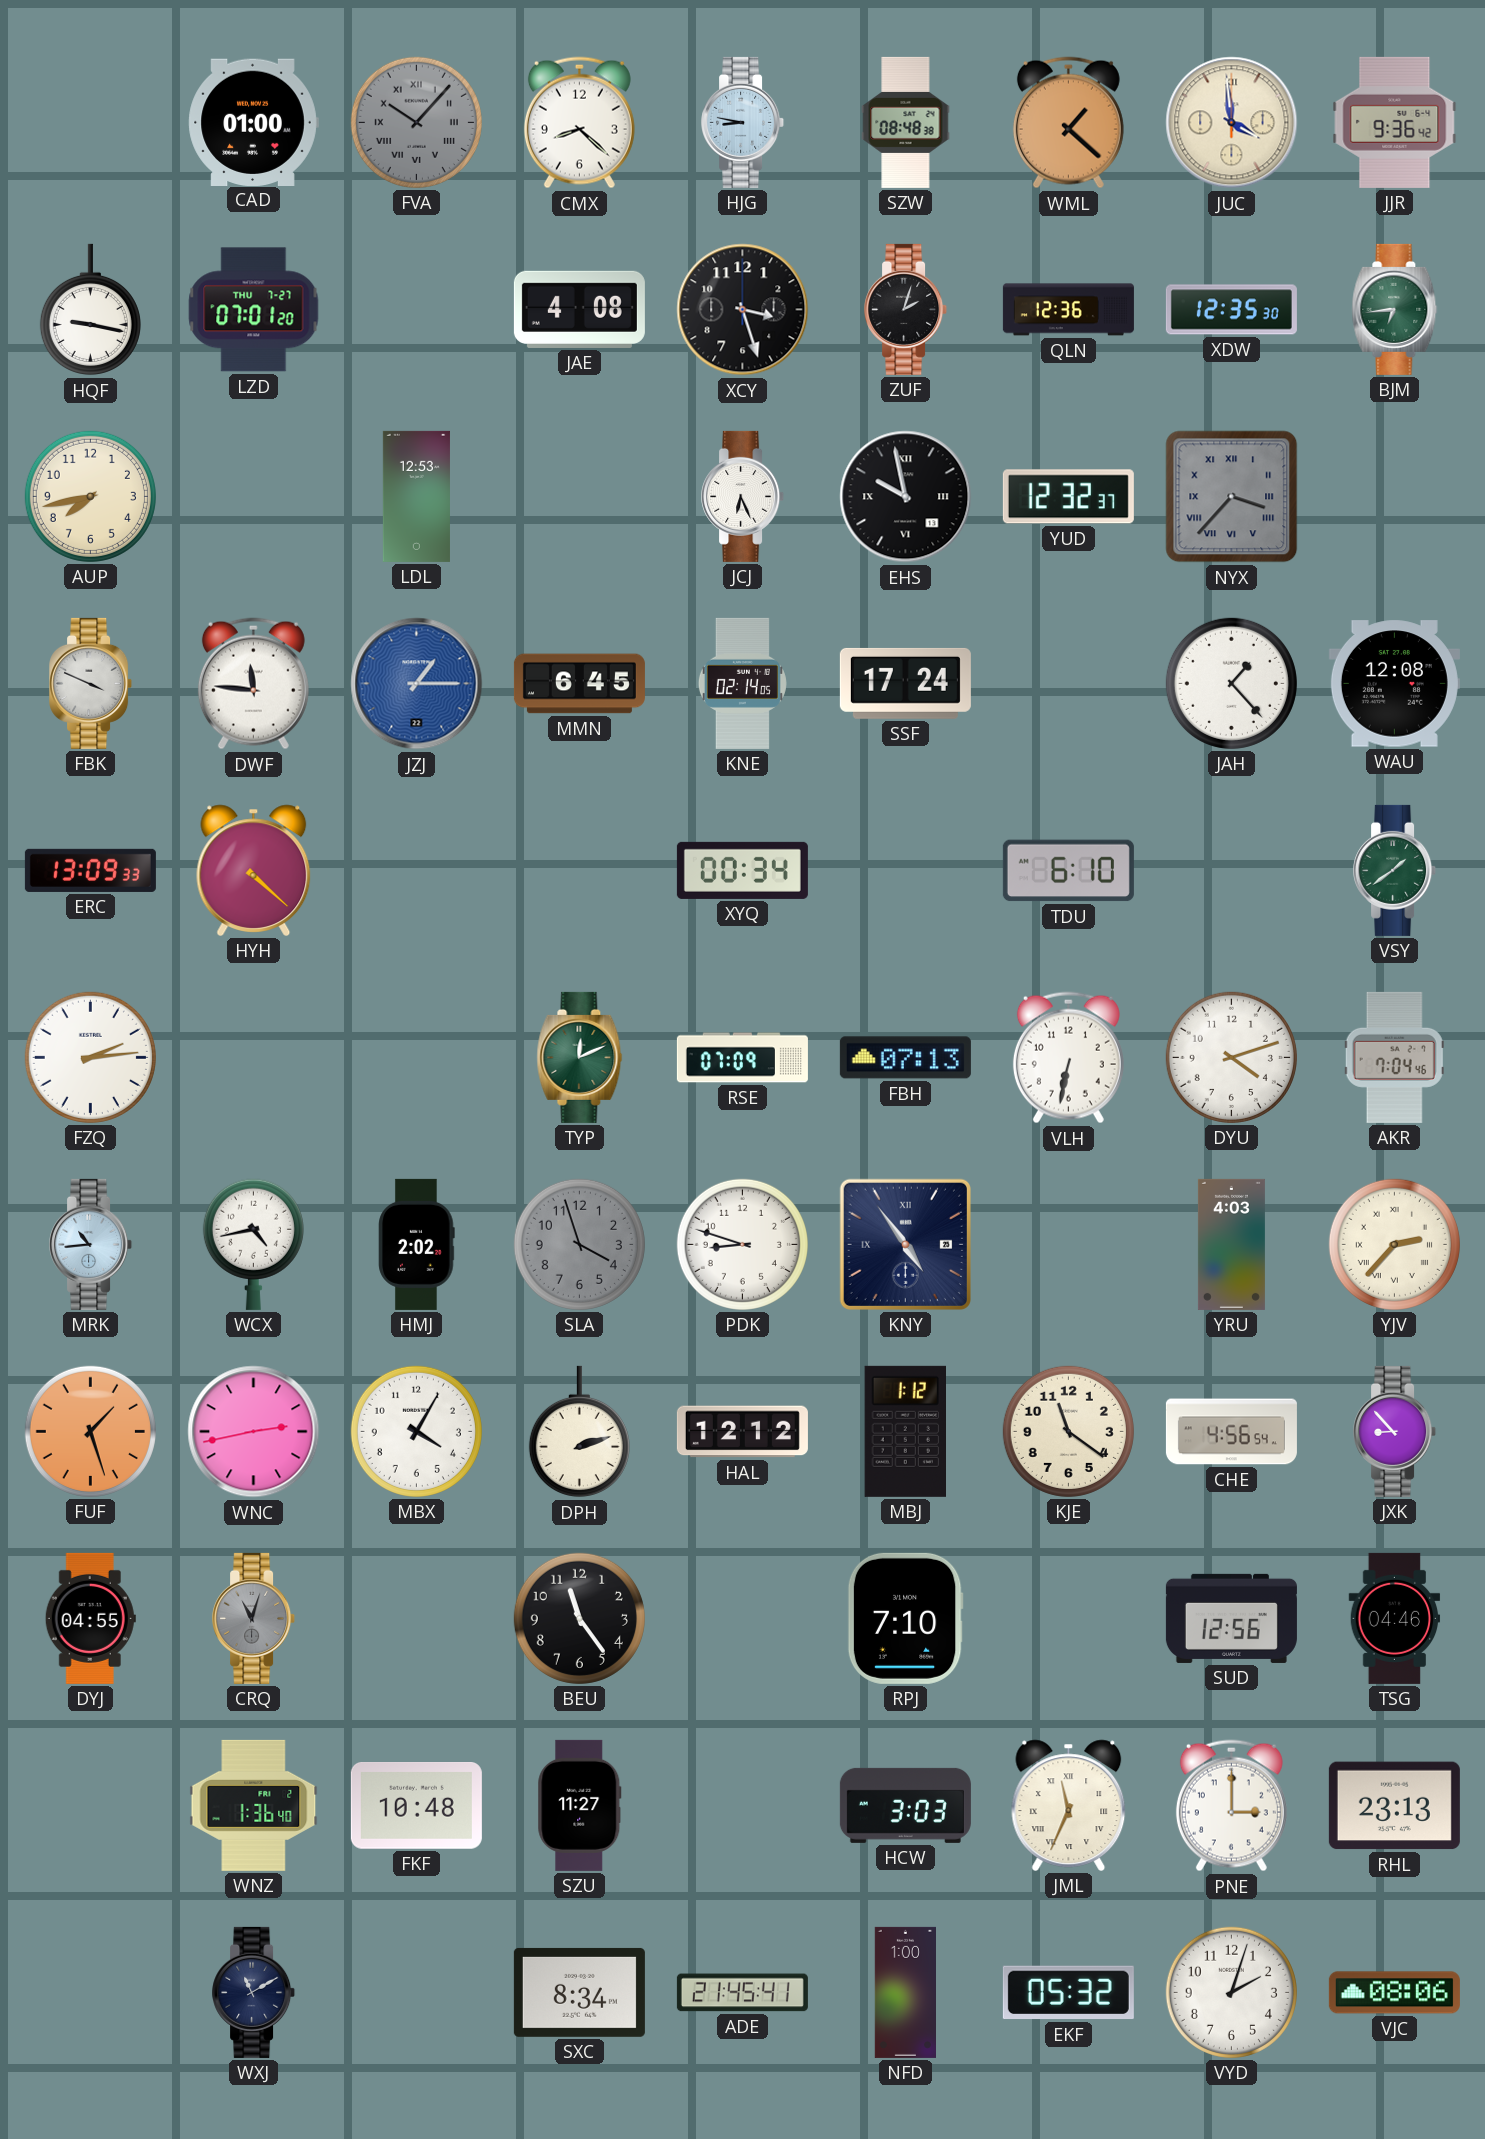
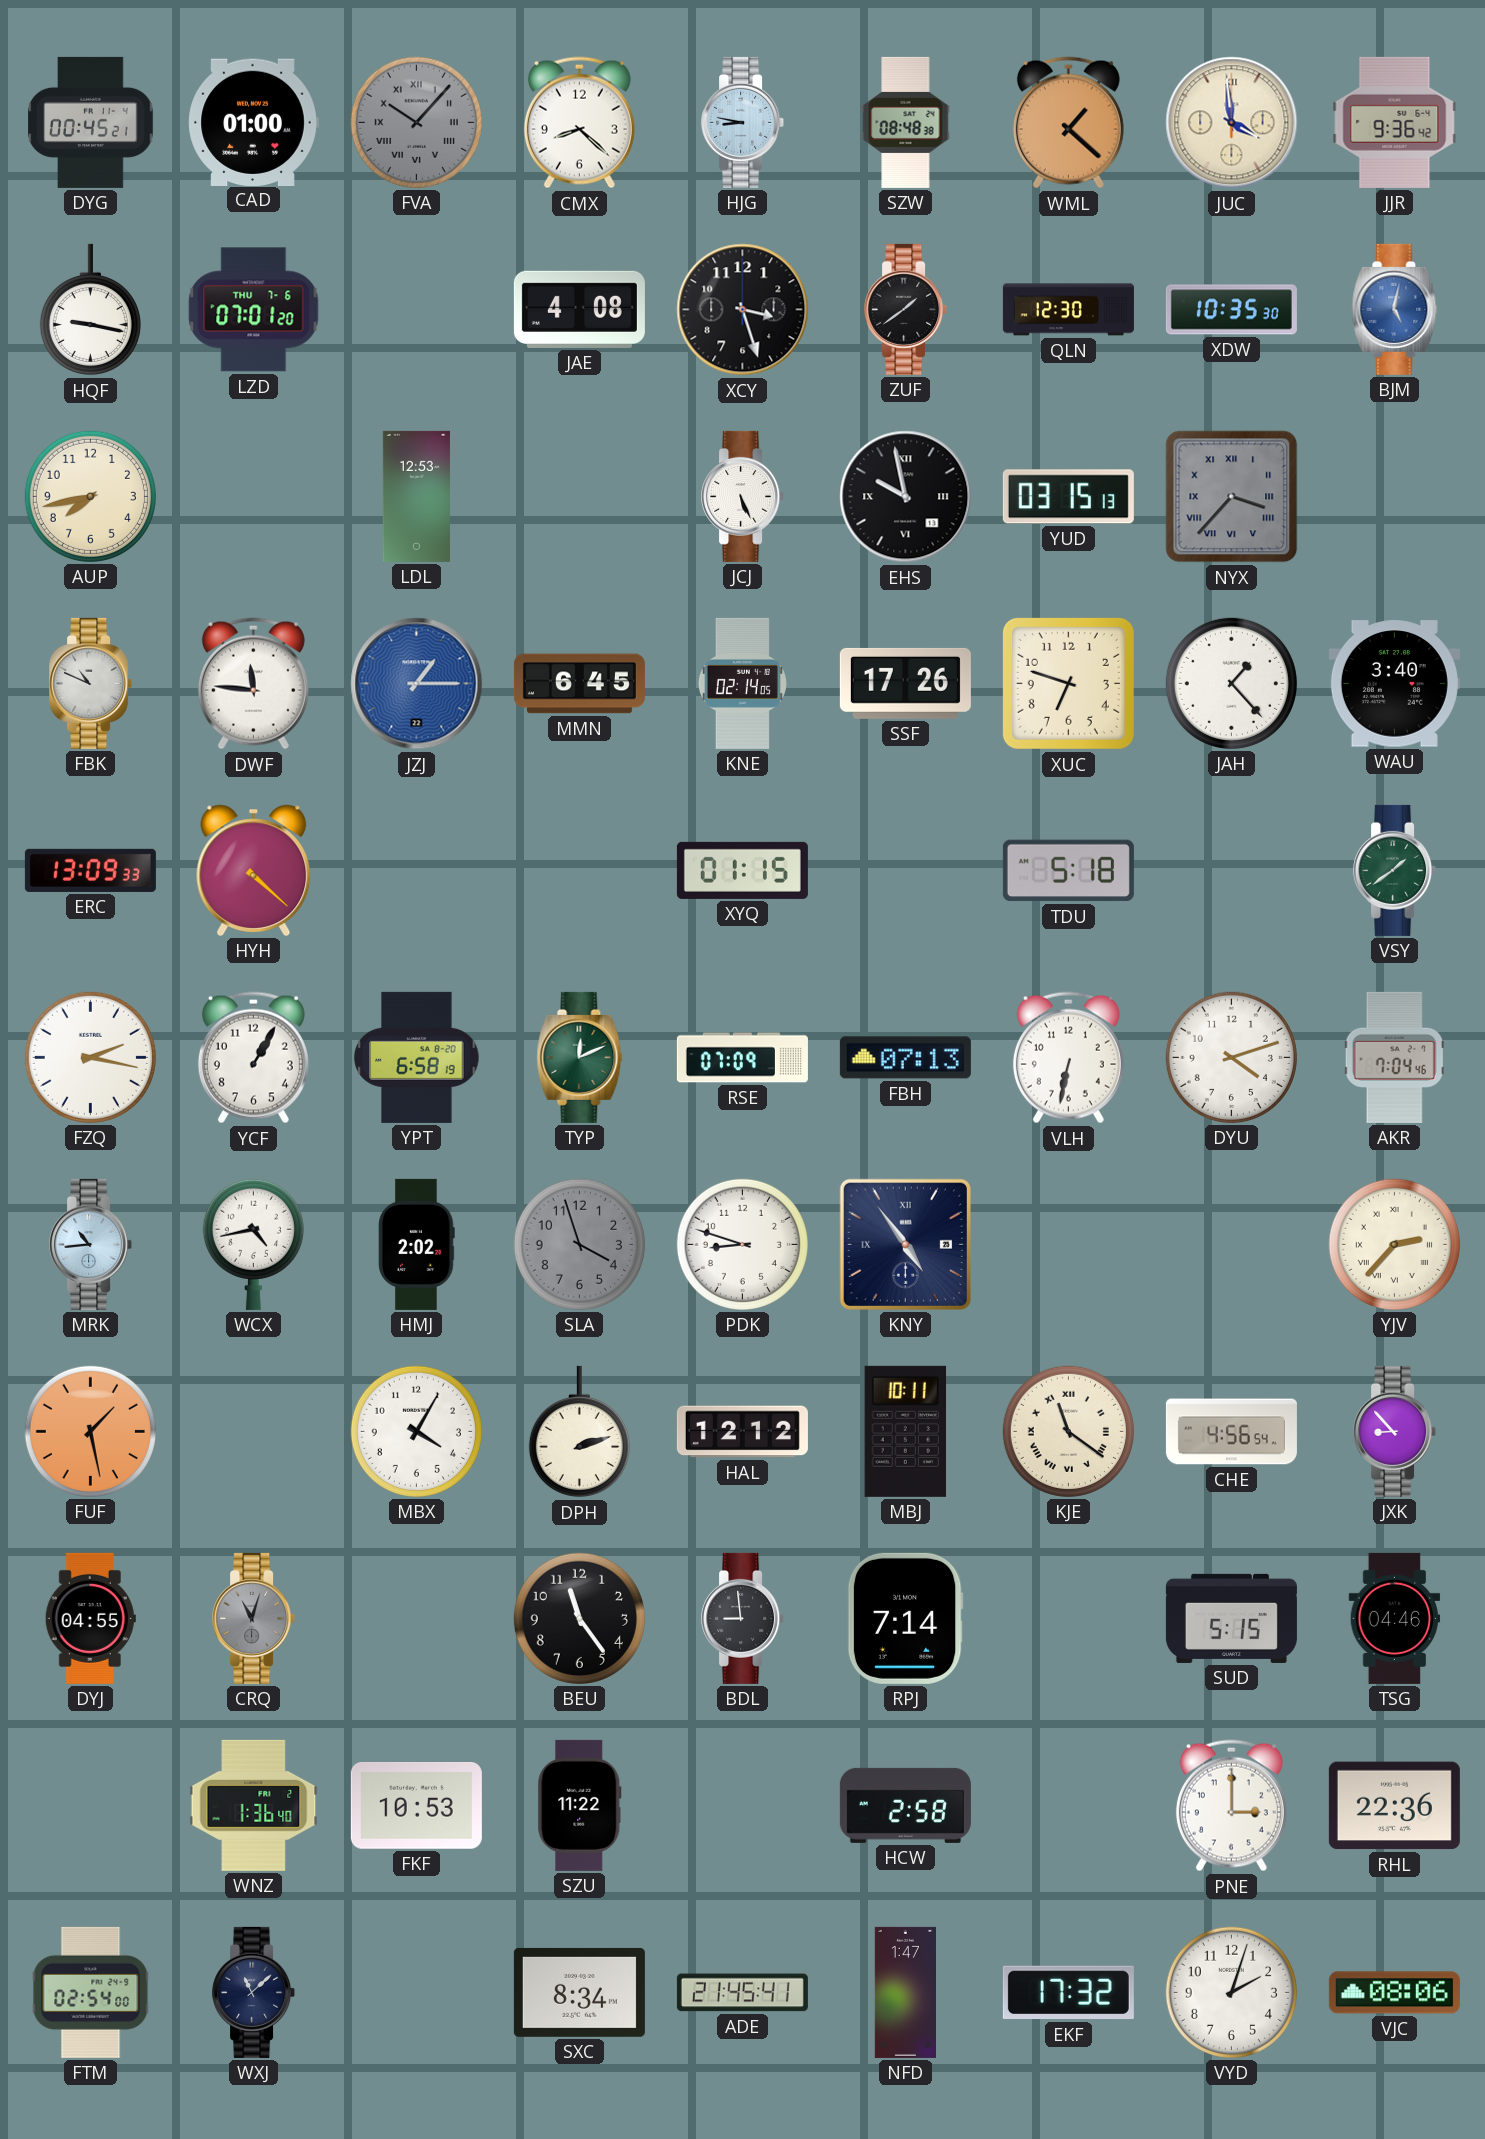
DYG: none -> 00:45
LZD date: THU 7-27 -> THU 7-6
ZUF: 2:03 -> 1:39
QLN: 12:36 -> 12:30
XDW: 12:35 -> 10:35
BJM: 6:44 -> 5:02
BJM dial: green -> blue
JCJ: 6:26 -> 5:26
YUD: 12:32 -> 03:15
FBK: 3:49 -> 10:49
SSF: 17:24 -> 17:26
XUC: none -> 6:48
WAU: 12:08 -> 3:40
XYQ: 00:34 -> 01:15
TDU: 6:10 -> 5:18
FZQ: 2:14 -> 2:17
YCF: none -> 1:05
YPT: none -> 6:58
YRU: 4:03 -> none
FUF: 1:27 -> 1:28
WNC: 2:43 -> none
MBJ: 1:12 -> 10:11
KJE numerals: Arabic -> Roman
BDL: none -> 8:59
RPJ: 7:10 -> 7:14
SUD: 12:56 -> 5:15
FKF: 10:48 -> 10:53
SZU: 11:27 -> 11:22
HCW: 3:03 -> 2:58
JML: 11:34 -> none
RHL: 23:13 -> 22:36
FTM: none -> 02:54
WXJ: 11:10 -> 11:08
NFD: 1:00 -> 1:47
EKF: 05:32 -> 17:32
